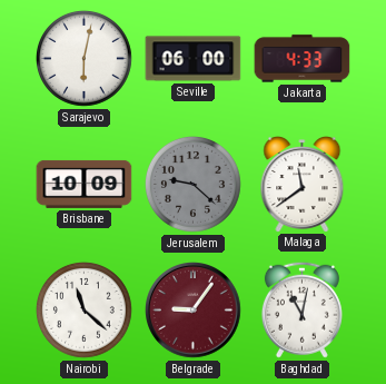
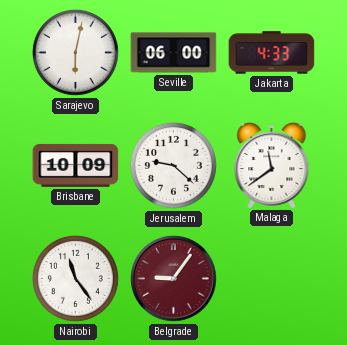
Jerusalem dial: grey -> white
Nairobi: 11:22 -> 11:24
Baghdad: 11:02 -> none
